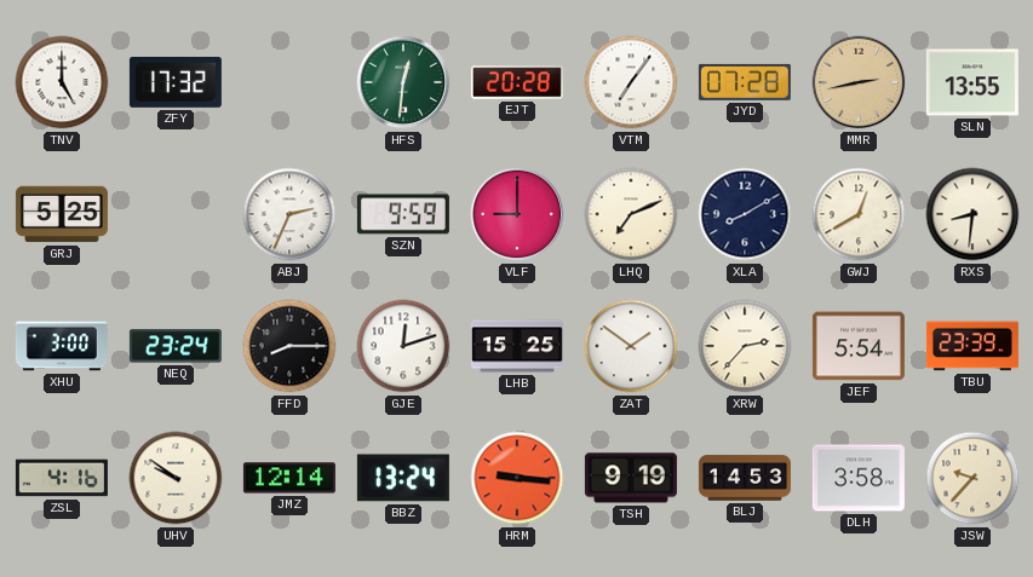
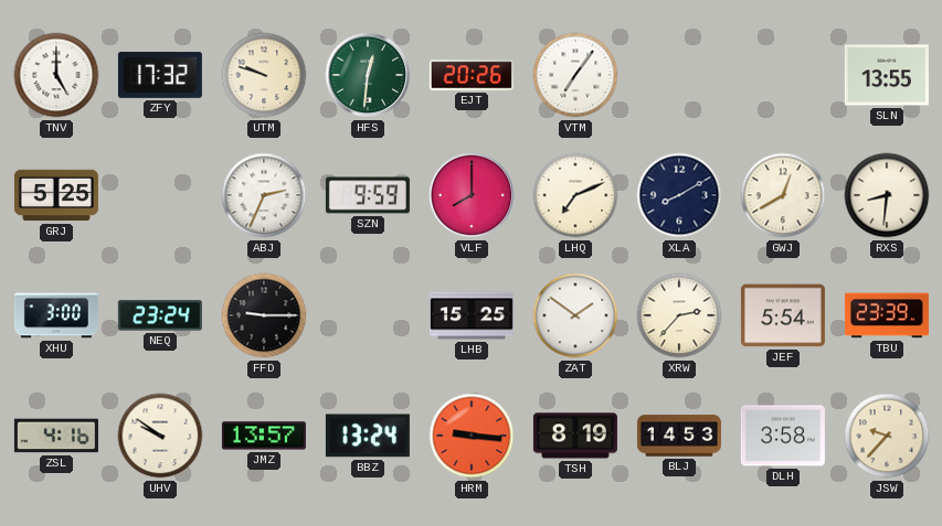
UTM: none -> 9:48
EJT: 20:28 -> 20:26
JYD: 07:28 -> none
MMR: 2:43 -> none
VLF: 9:00 -> 8:00
FFD: 8:15 -> 9:15
GJE: 12:12 -> none
JMZ: 12:14 -> 13:57
TSH: 9:19 -> 8:19
